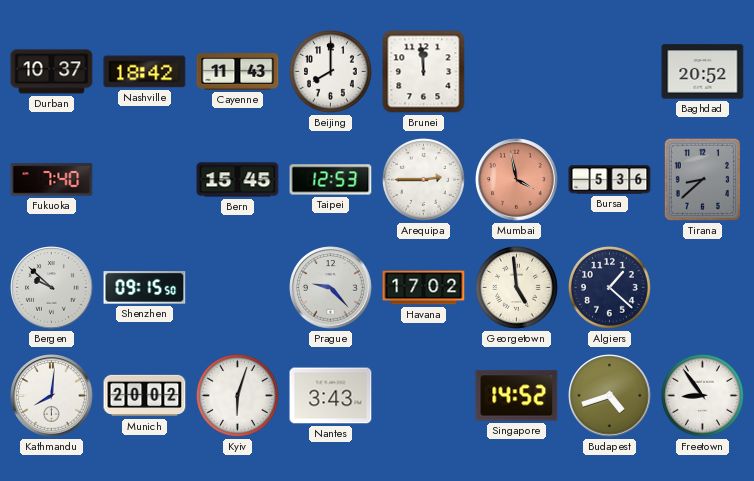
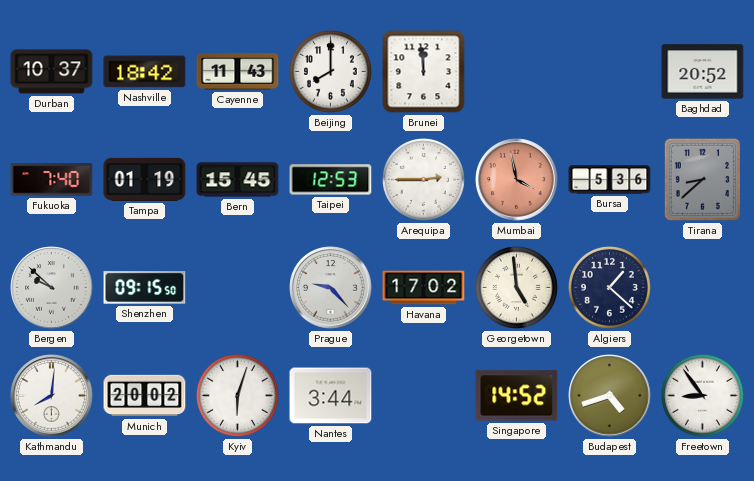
Tampa: none -> 01:19
Nantes: 3:43 -> 3:44
